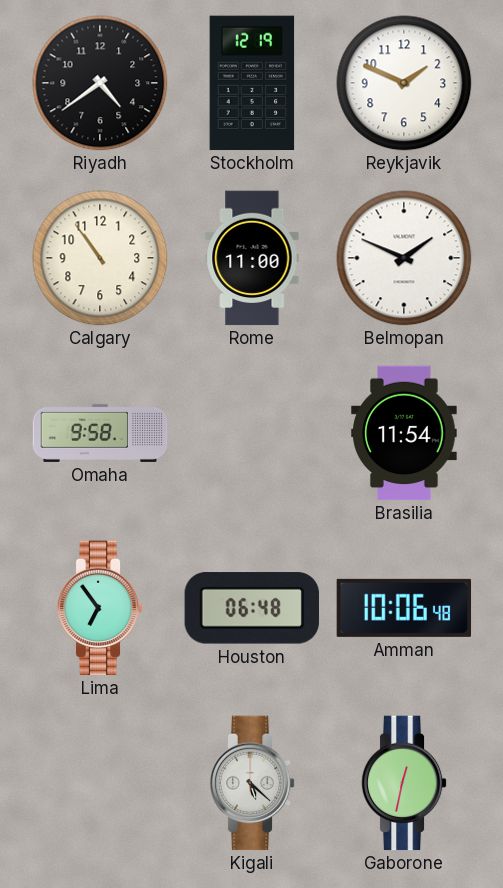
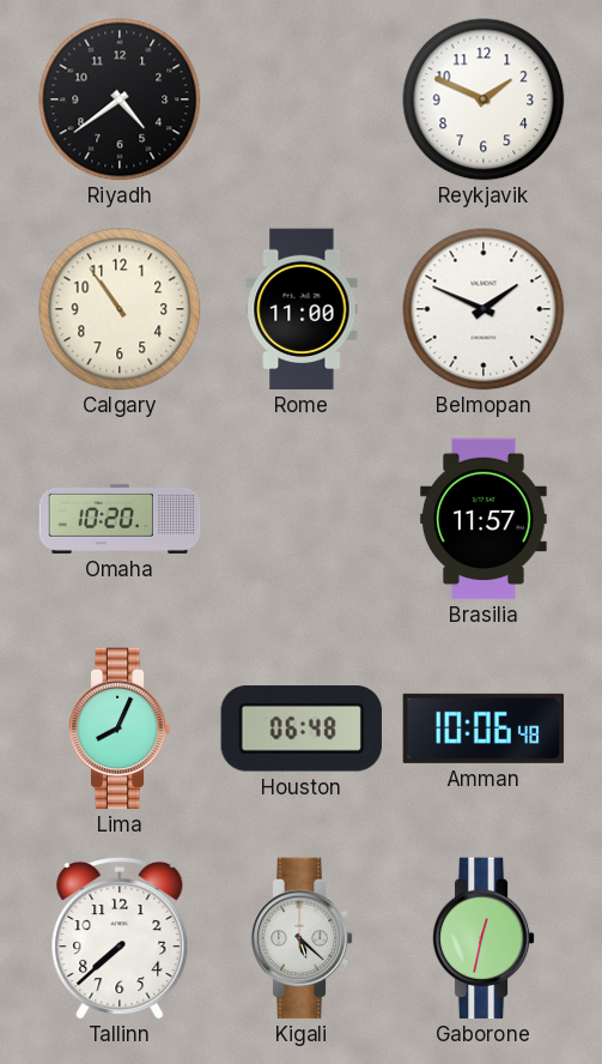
Stockholm: 12:19 -> none
Omaha: 9:58 -> 10:20
Brasilia: 11:54 -> 11:57
Lima: 6:54 -> 8:04
Tallinn: none -> 7:38
